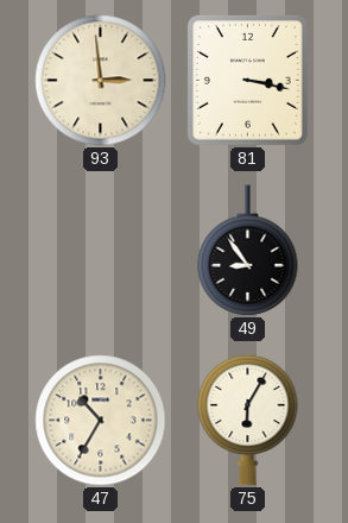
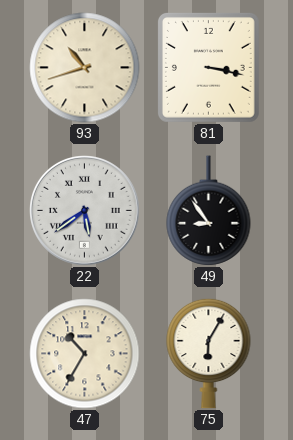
93: 2:59 -> 10:42
22: none -> 5:39
